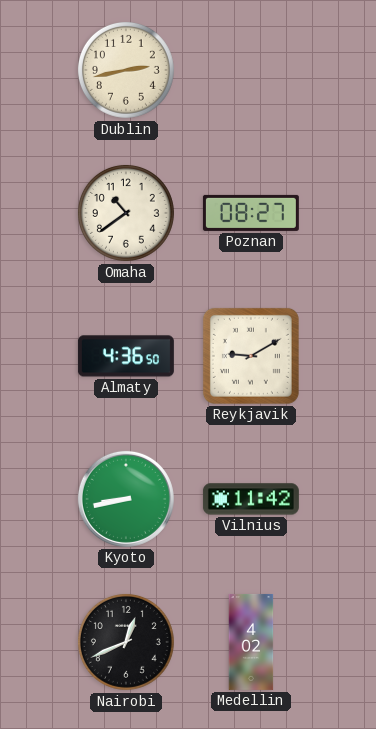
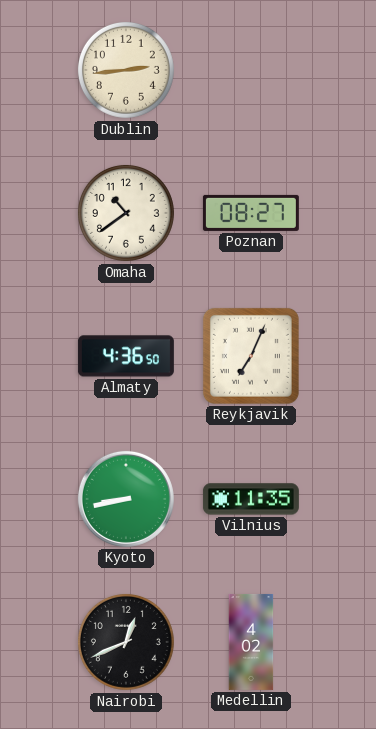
Dublin: 2:43 -> 2:44
Reykjavik: 9:10 -> 7:04
Vilnius: 11:42 -> 11:35
